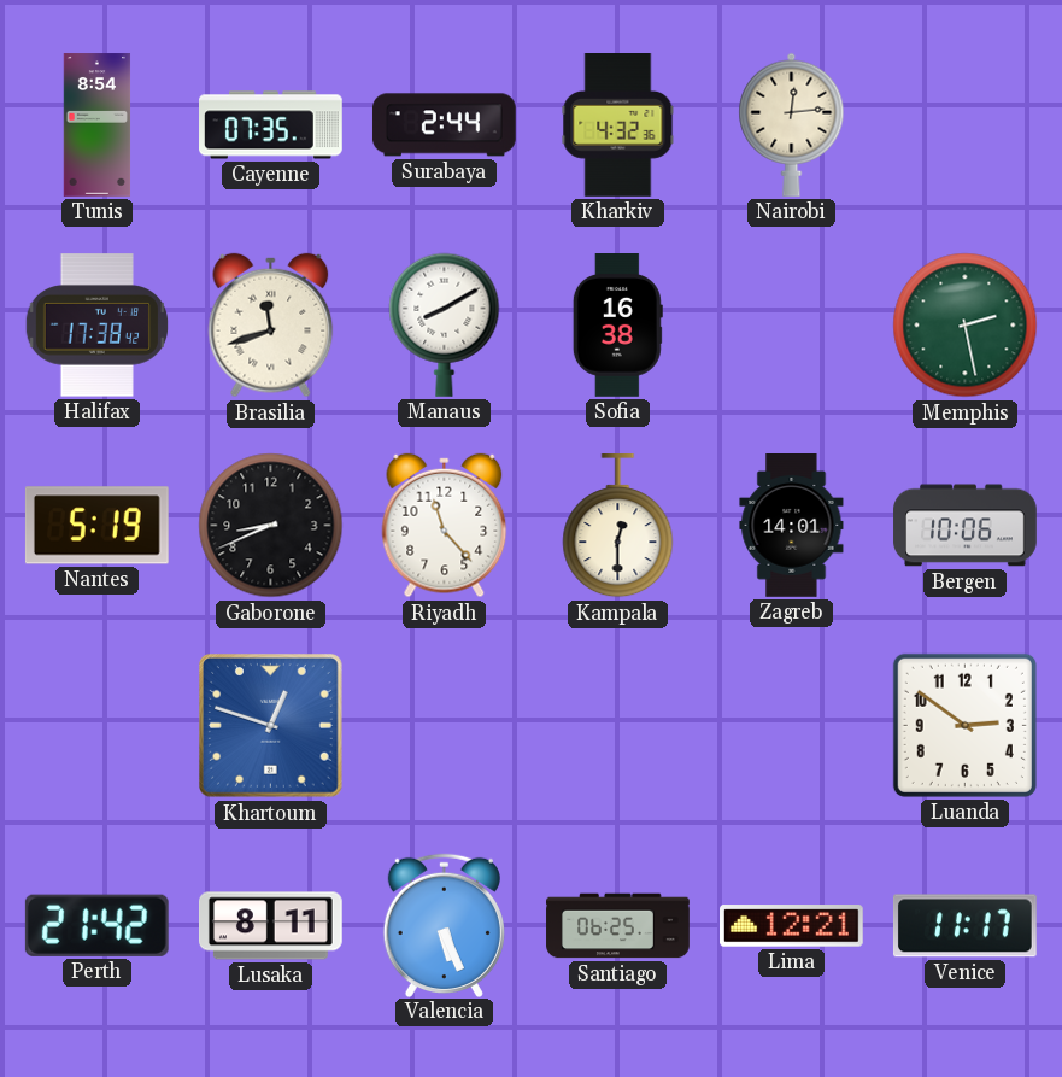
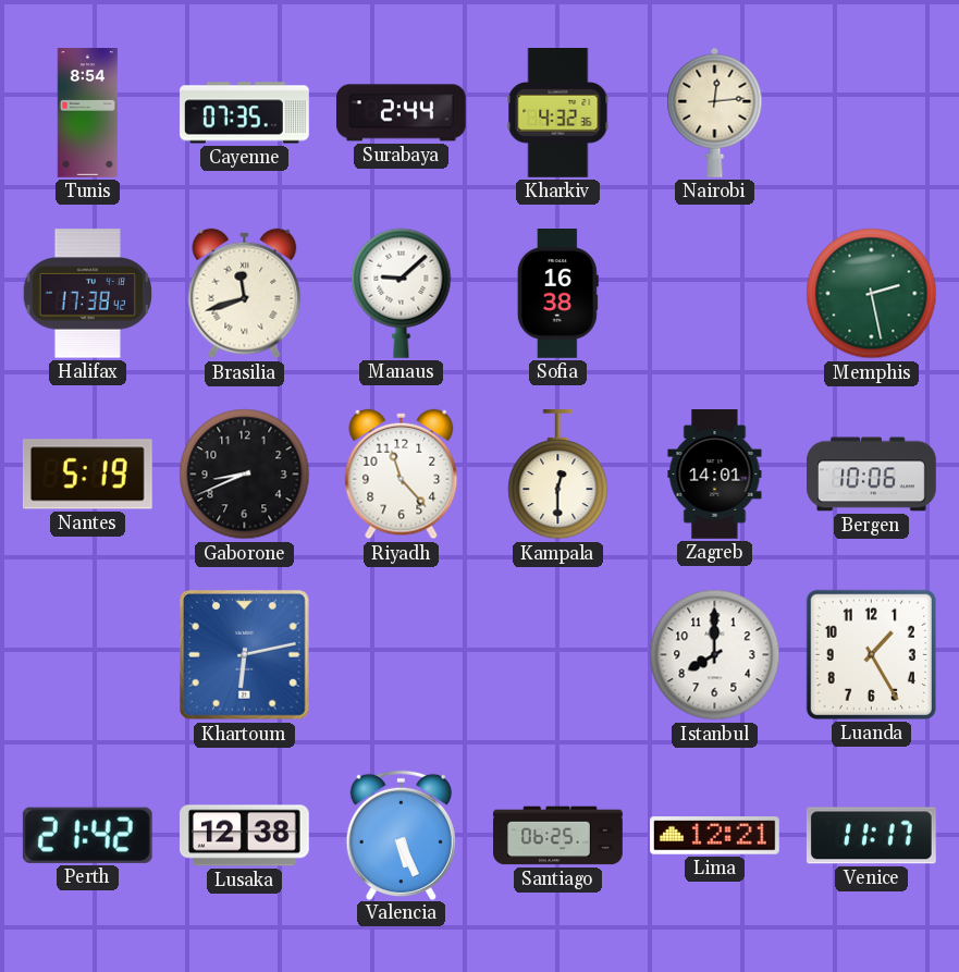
Manaus: 8:10 -> 9:08
Khartoum: 12:48 -> 6:13
Istanbul: none -> 8:00
Luanda: 2:51 -> 1:25
Lusaka: 8:11 -> 12:38
